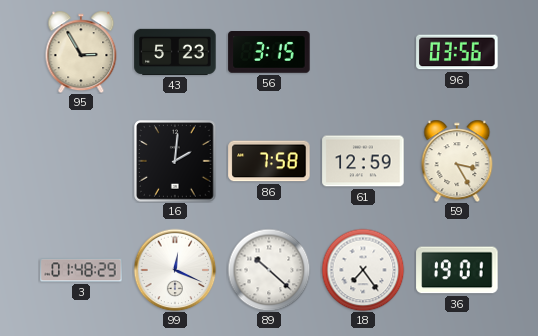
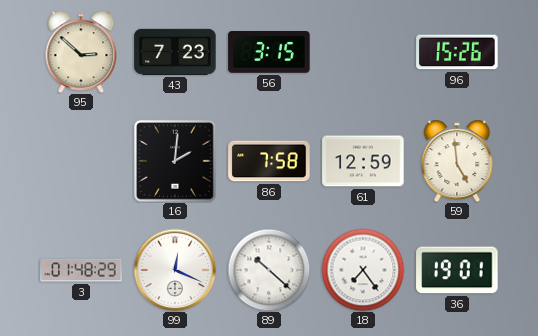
95: 2:55 -> 2:52
43: 5:23 -> 7:23
96: 03:56 -> 15:26
59: 3:25 -> 4:59
